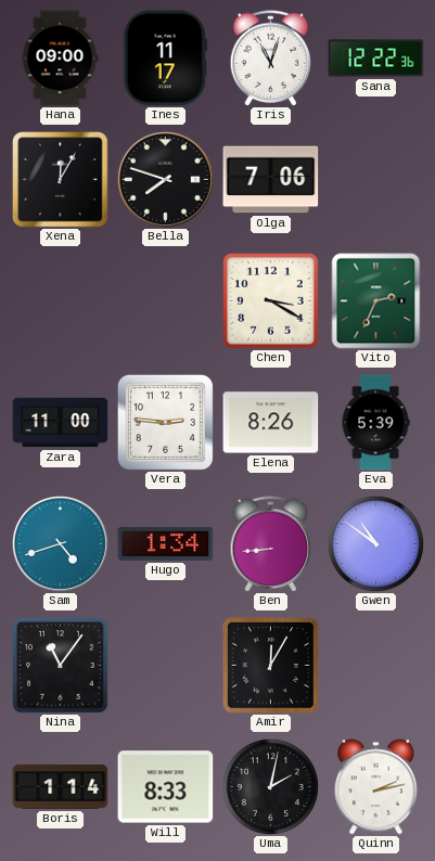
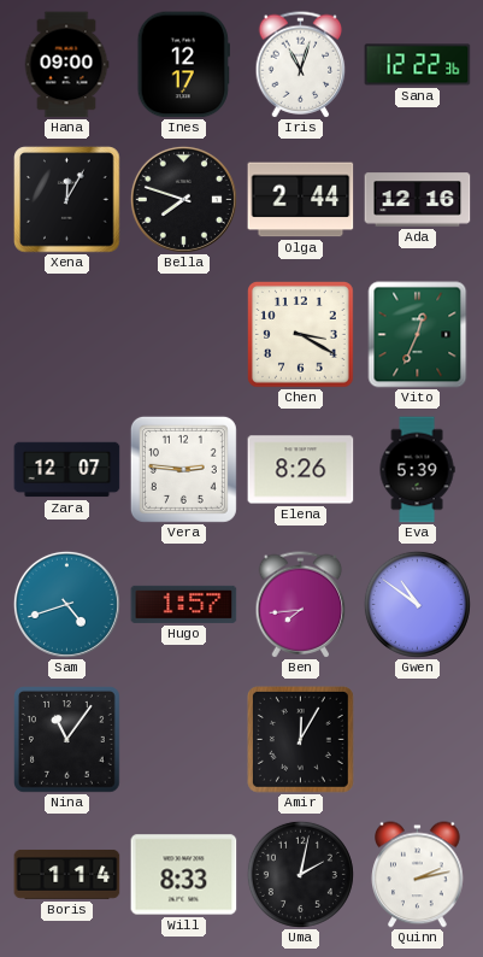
Ines: 11:17 -> 12:17
Olga: 7:06 -> 2:44
Ada: none -> 12:16
Vito: 2:34 -> 12:34
Zara: 11:00 -> 12:07
Hugo: 1:34 -> 1:57
Ben: 8:44 -> 7:44
